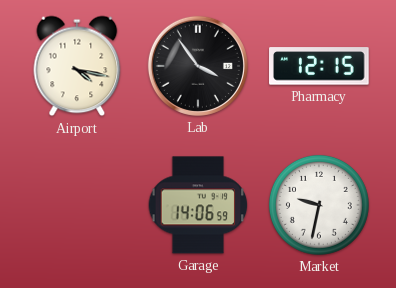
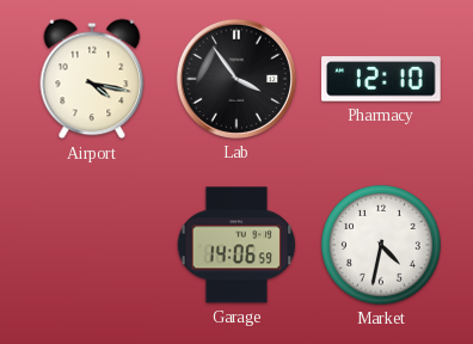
Pharmacy: 12:15 -> 12:10
Market: 9:32 -> 4:32
